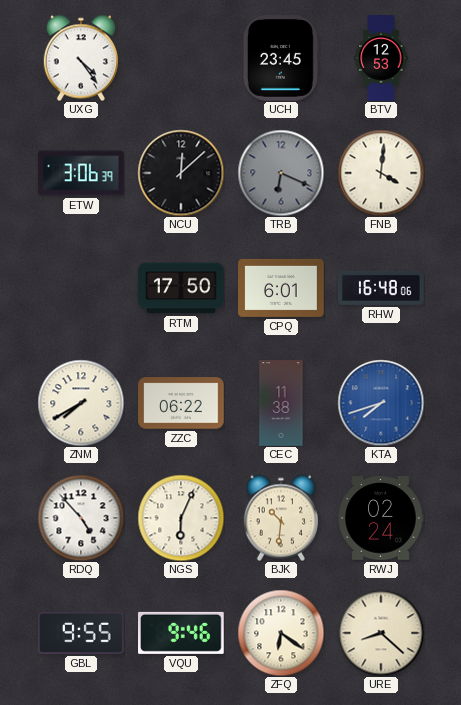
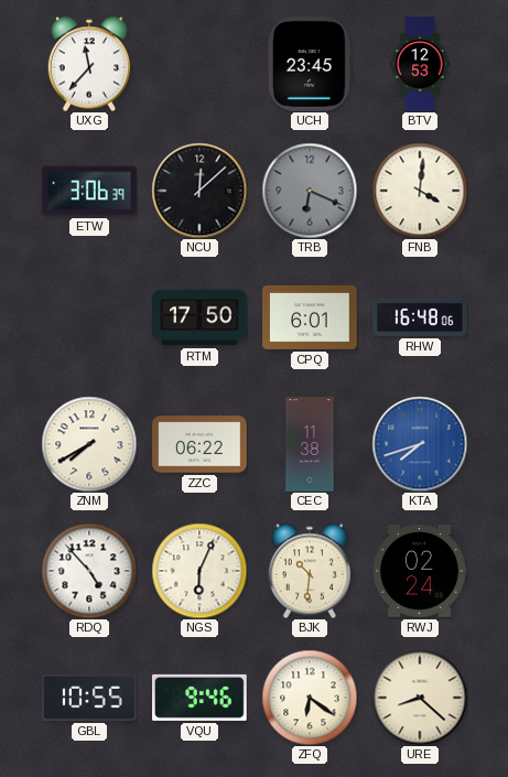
UXG: 4:24 -> 11:37
GBL: 9:55 -> 10:55
